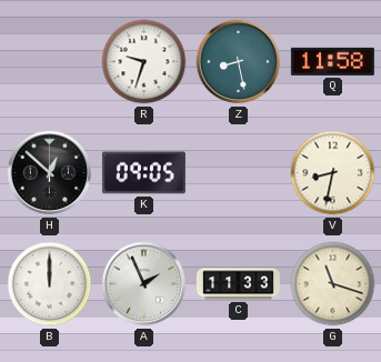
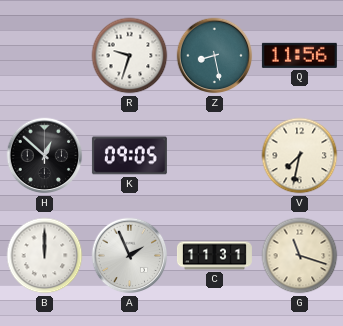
Q: 11:58 -> 11:56
V: 8:32 -> 7:32
C: 11:33 -> 11:31
